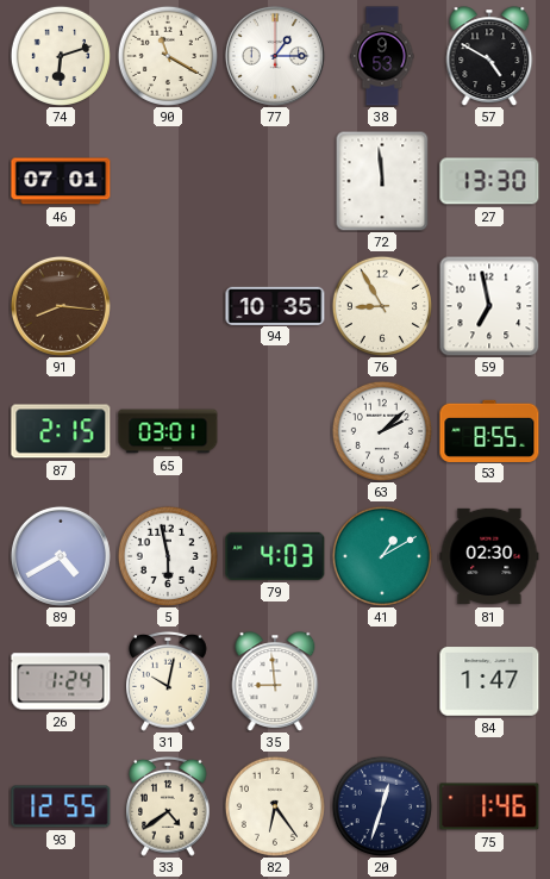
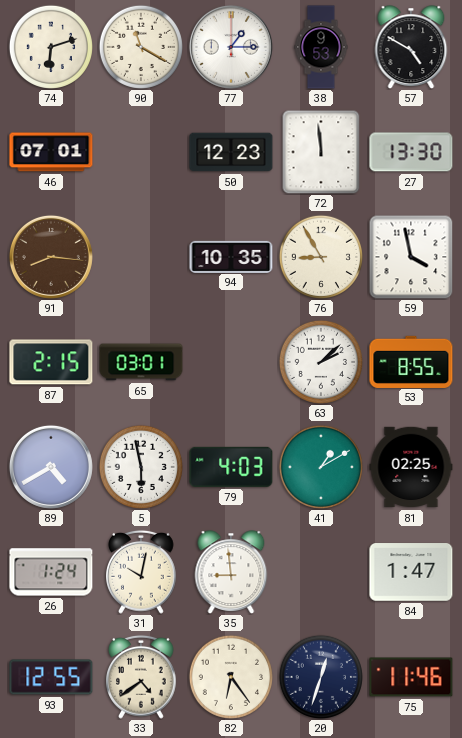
50: none -> 12:23
59: 6:58 -> 3:58
81: 02:30 -> 02:25
75: 1:46 -> 11:46
